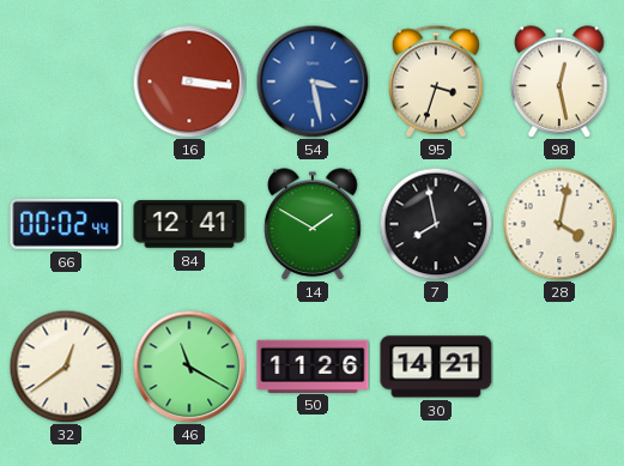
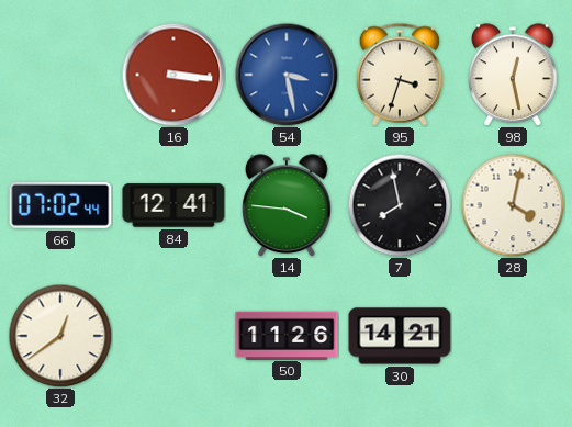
66: 00:02 -> 07:02
14: 1:50 -> 3:46
46: 11:20 -> none
